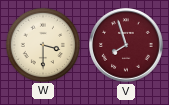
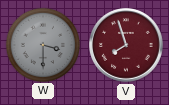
W dial: cream -> grey
